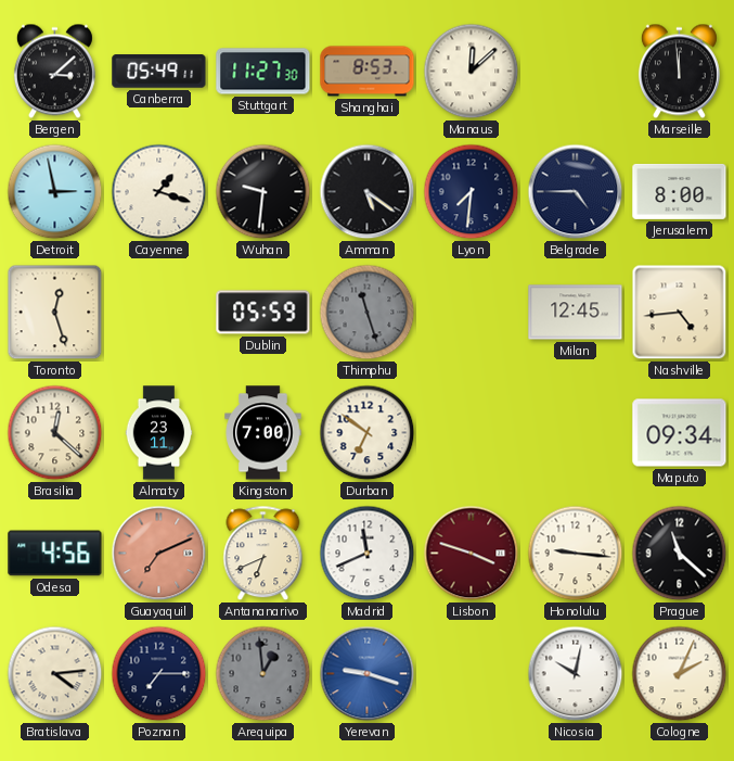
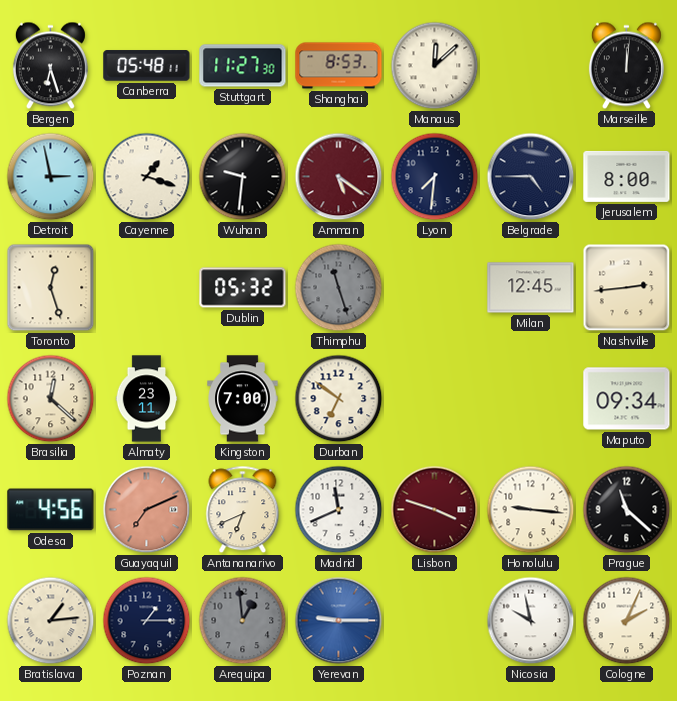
Bergen: 3:08 -> 6:27
Canberra: 05:49 -> 05:48
Marseille: 11:59 -> 12:01
Amman dial: black -> burgundy
Dublin: 05:59 -> 05:32
Nashville: 4:44 -> 2:44
Bratislava: 4:14 -> 1:14
Poznan: 7:15 -> 1:15
Yerevan: 9:18 -> 9:15
Nicosia: 10:02 -> 9:58
